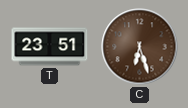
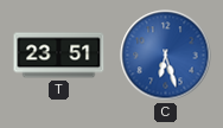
C dial: brown -> blue
